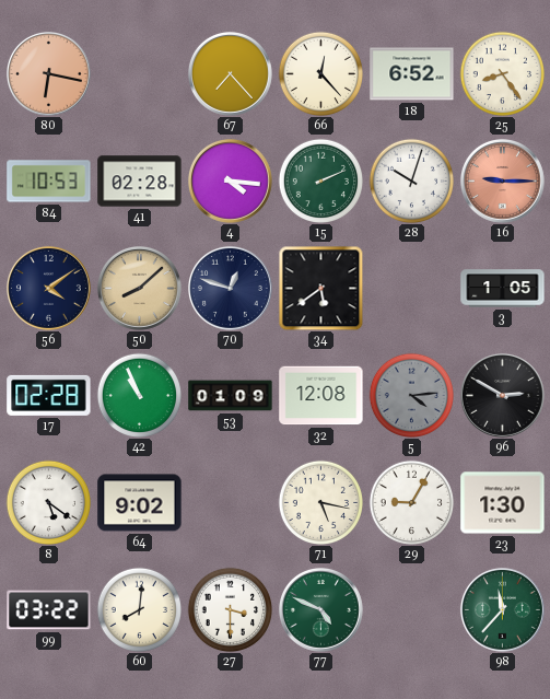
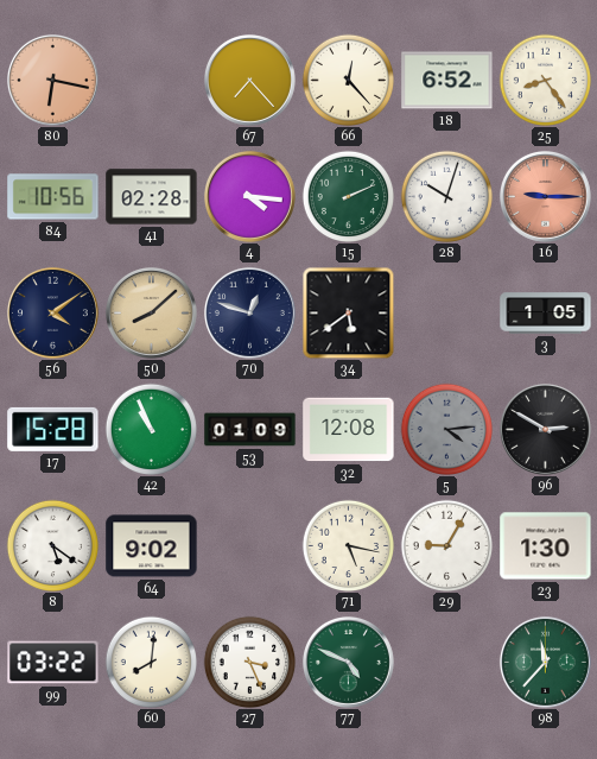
84: 10:53 -> 10:56
17: 02:28 -> 15:28
27: 3:30 -> 3:26
